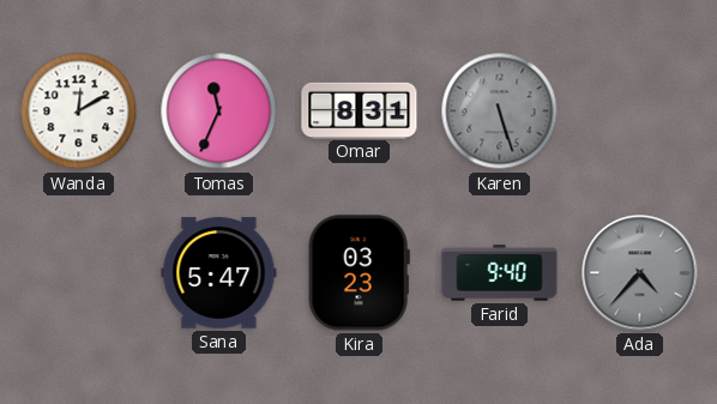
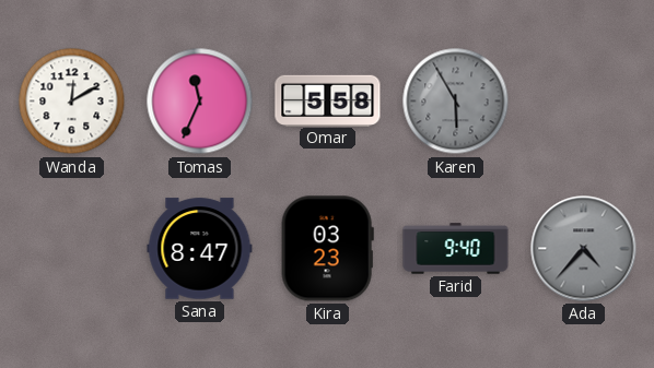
Omar: 8:31 -> 5:58
Karen: 5:27 -> 5:55
Sana: 5:47 -> 8:47
